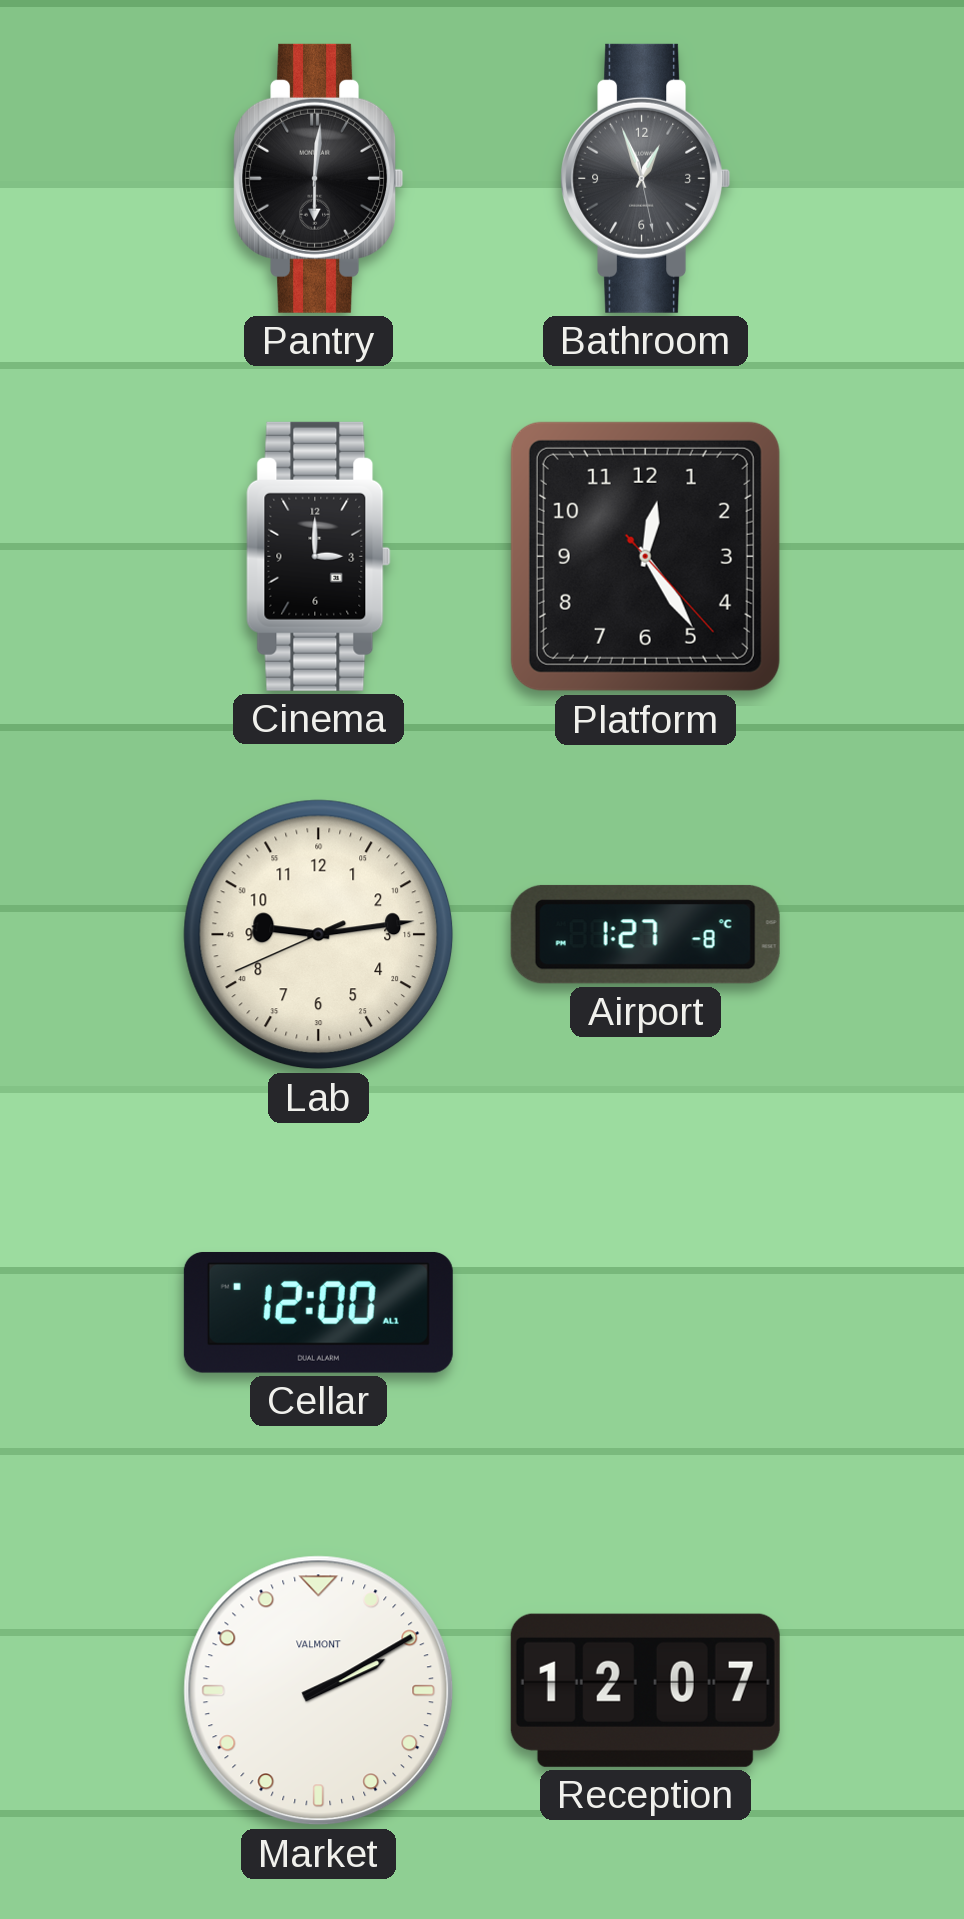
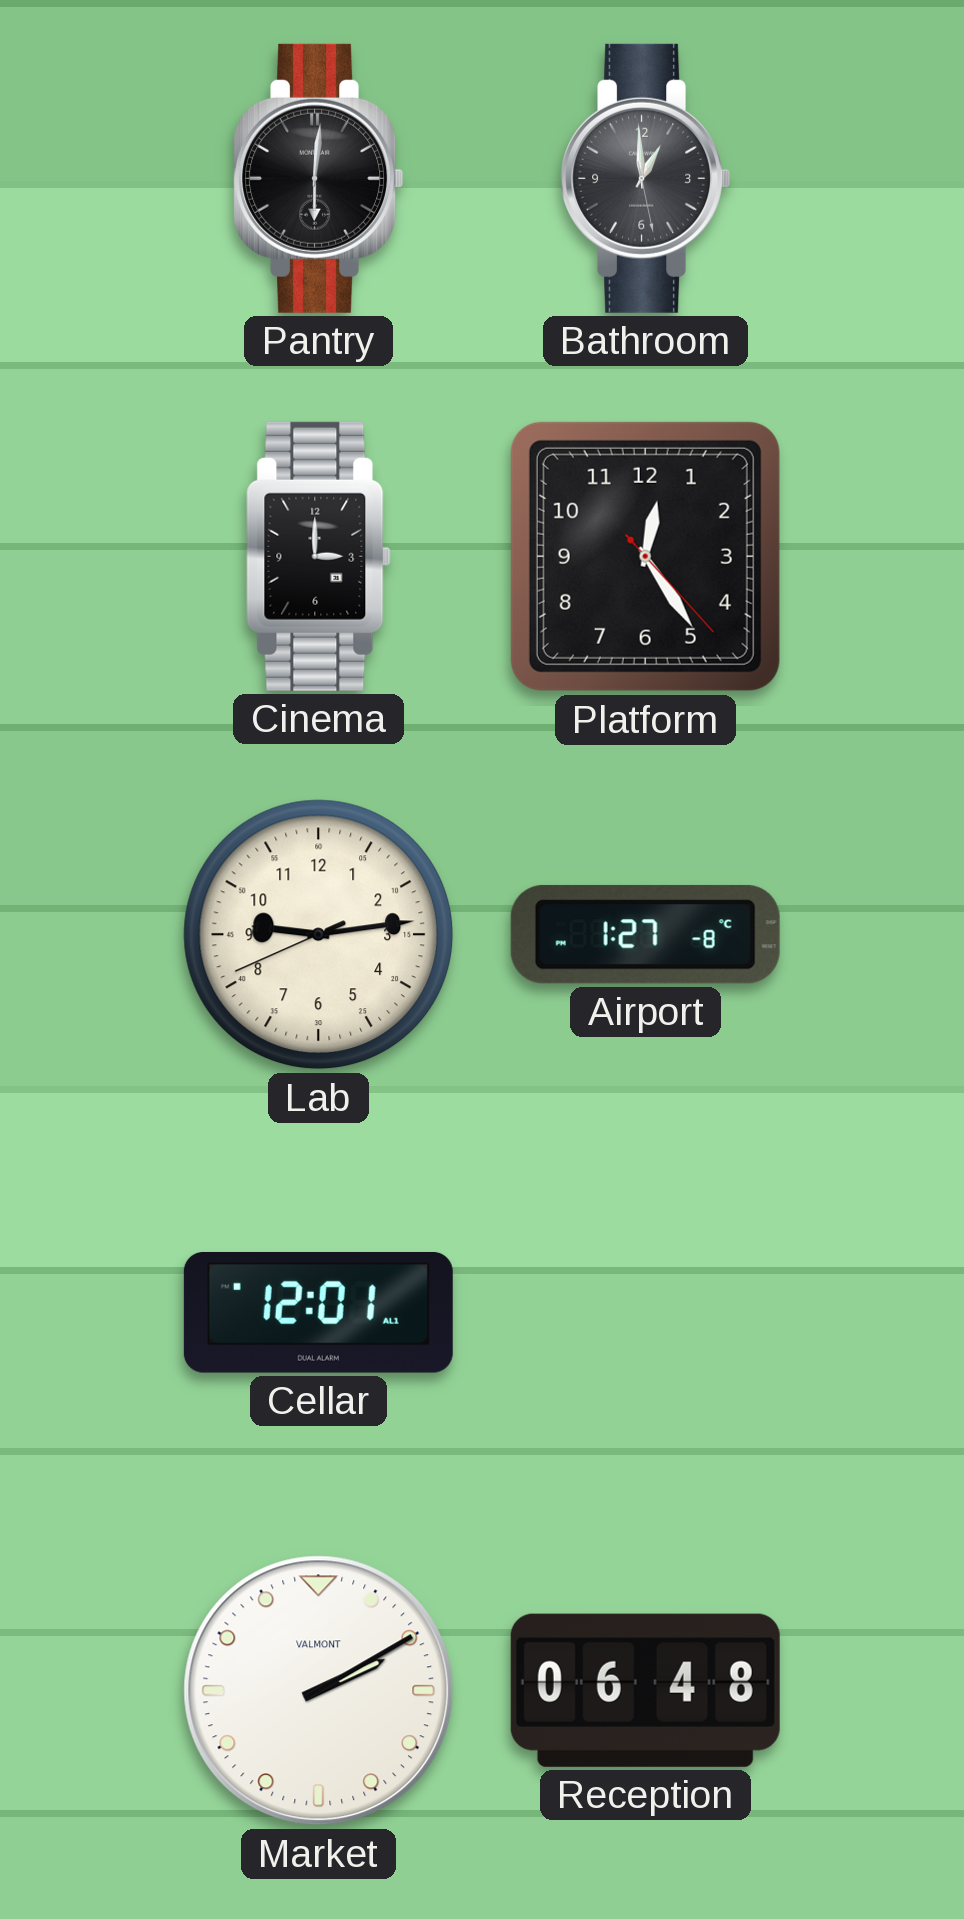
Bathroom: 12:56 -> 12:59
Cellar: 12:00 -> 12:01
Reception: 12:07 -> 06:48
